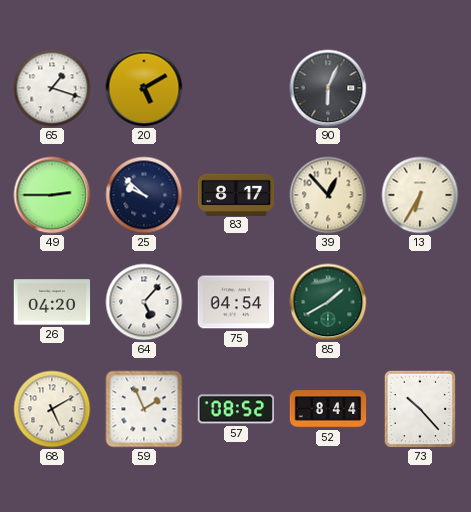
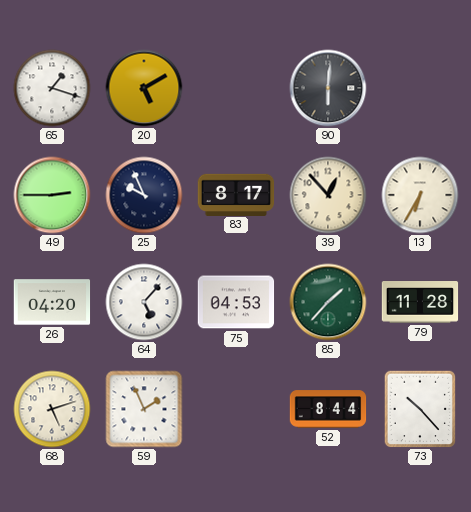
90: 6:04 -> 6:01
25: 9:52 -> 9:56
75: 04:54 -> 04:53
85: 1:40 -> 1:37
79: none -> 11:28
68: 5:10 -> 5:12
57: 08:52 -> none
